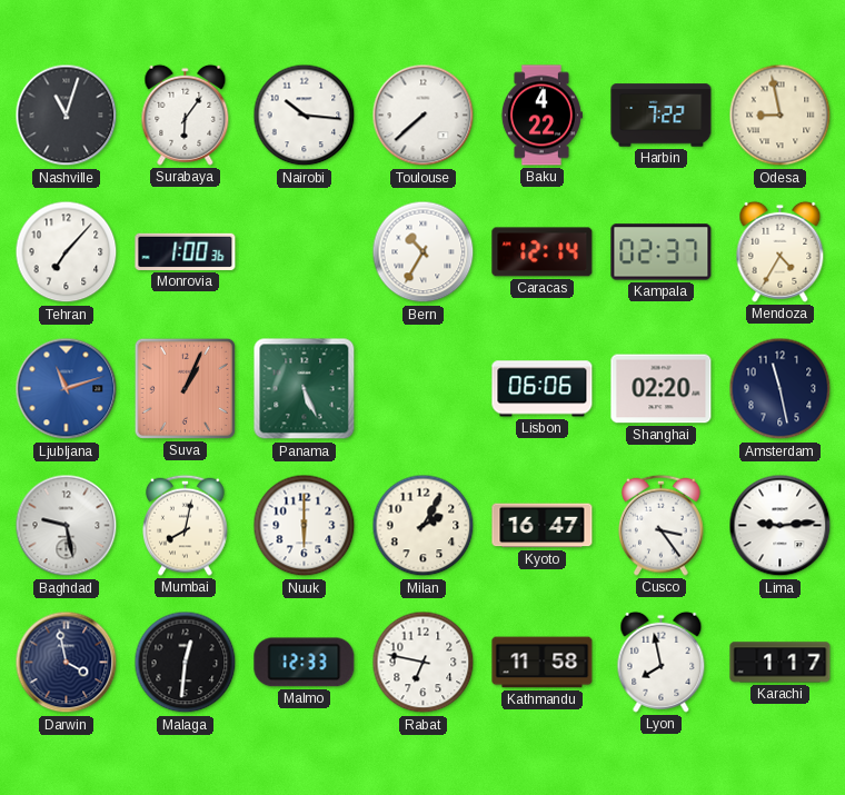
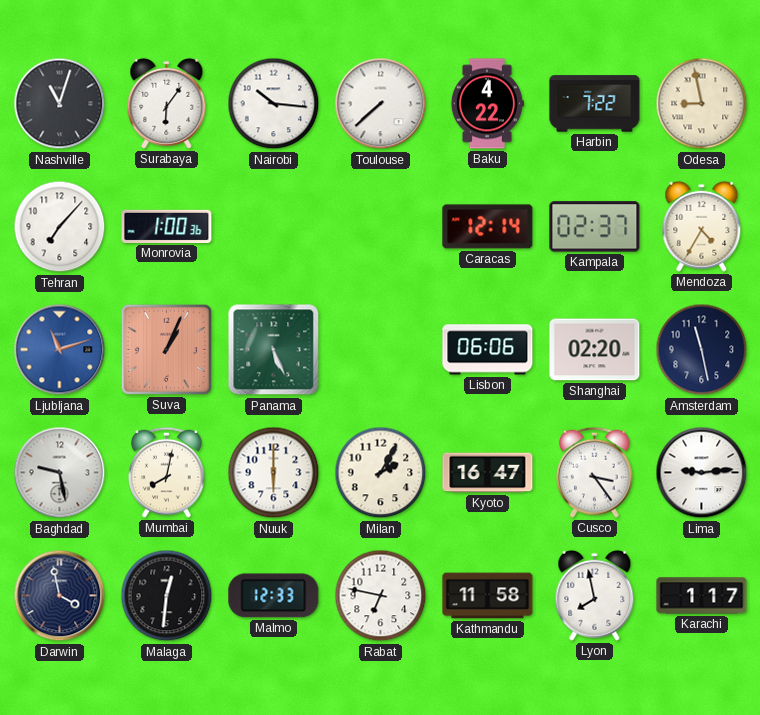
Bern: 10:35 -> none
